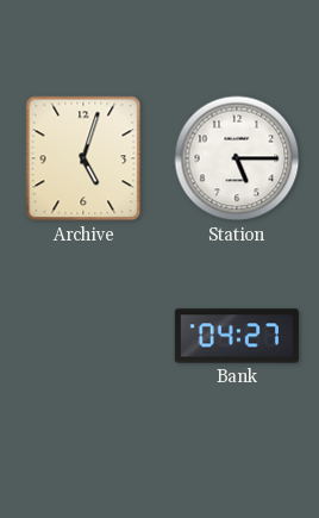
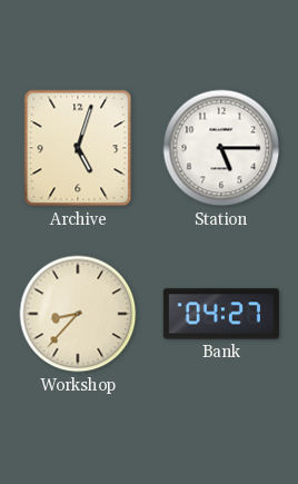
Workshop: none -> 8:37
